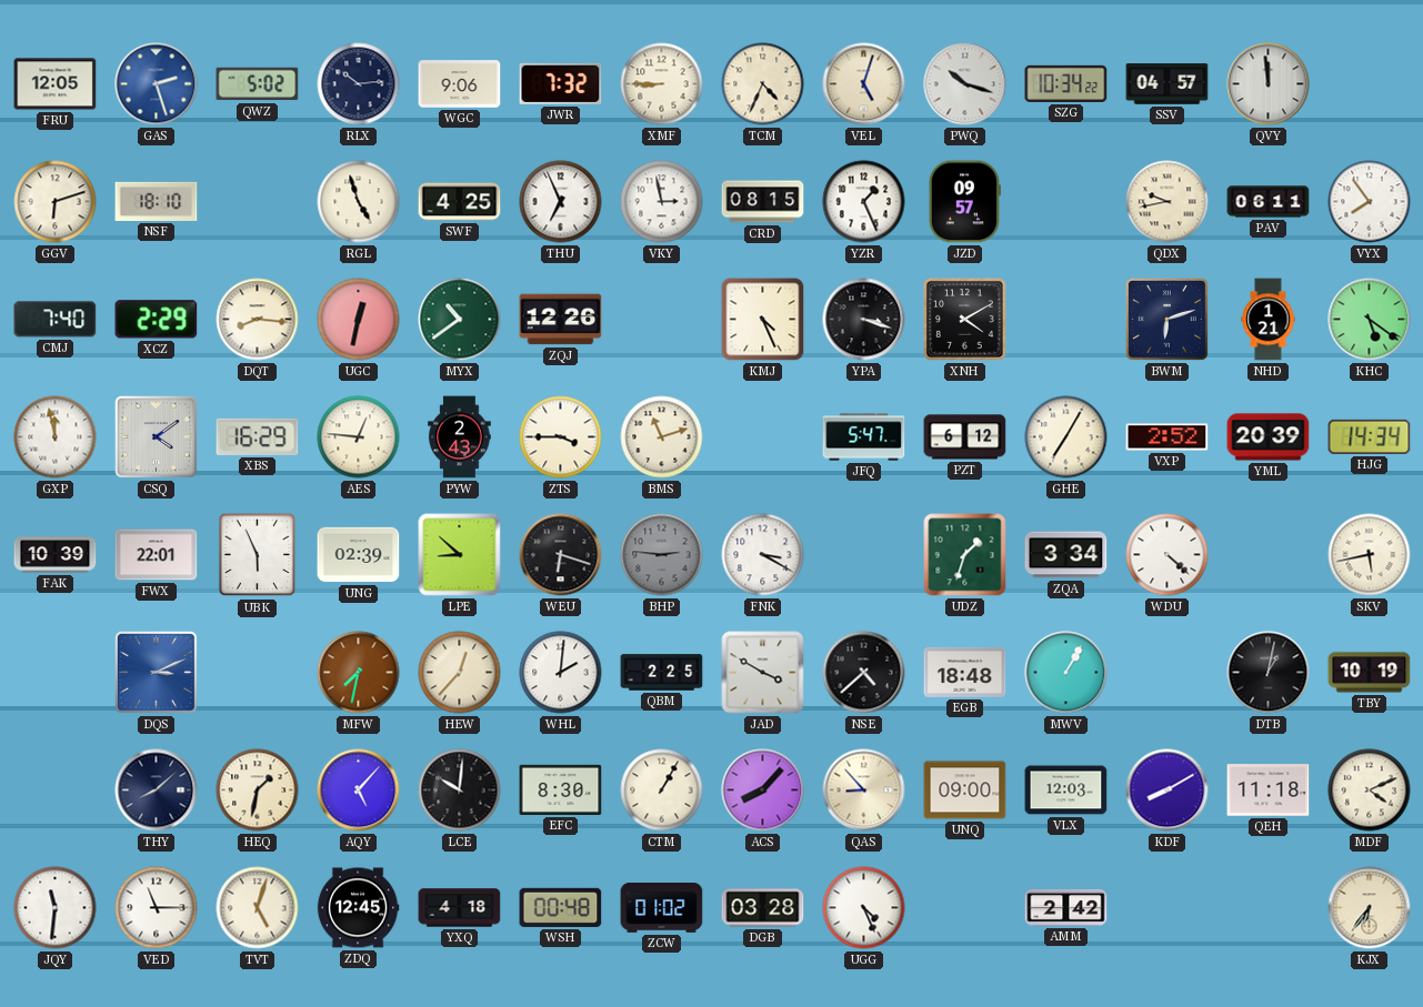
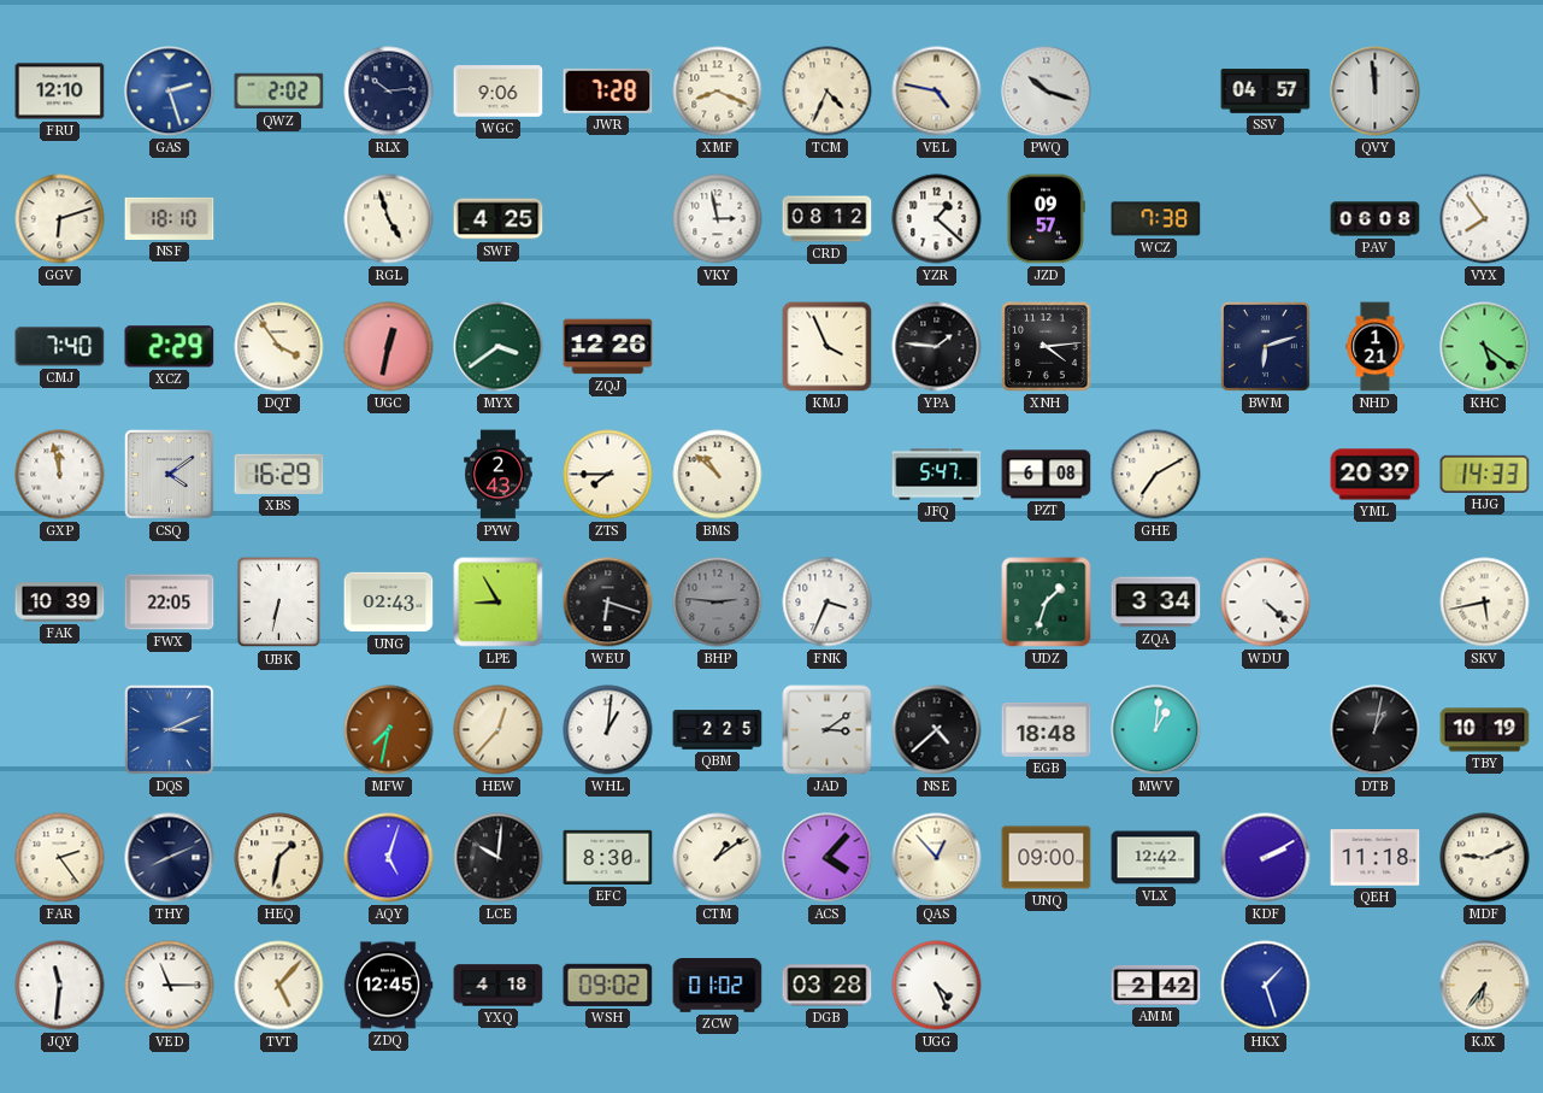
FRU: 12:05 -> 12:10
QWZ: 5:02 -> 2:02
JWR: 7:32 -> 7:28
XMF: 8:45 -> 8:19
VEL: 5:03 -> 4:47
SZG: 10:34 -> none
THU: 6:56 -> none
CRD: 08:15 -> 08:12
YZR: 1:26 -> 1:22
WCZ: none -> 7:38
QDX: 9:43 -> none
PAV: 06:11 -> 06:08
DQT: 8:16 -> 3:54
MYX: 10:39 -> 3:39
KMJ: 4:26 -> 3:56
YPA: 3:18 -> 1:46
XNH: 4:10 -> 4:14
AES: 12:46 -> none
ZTS: 3:45 -> 7:45
BMS: 11:12 -> 10:52
PZT: 6:12 -> 6:08
GHE: 7:05 -> 7:10
VXP: 2:52 -> none
HJG: 14:34 -> 14:33
FWX: 22:01 -> 22:05
UBK: 5:56 -> 6:32
UNG: 02:39 -> 02:43
LPE: 8:52 -> 8:55
FNK: 3:20 -> 3:34
WHL: 2:01 -> 1:01
JAD: 3:50 -> 3:09
MWV: 1:05 -> 1:01
FAR: none -> 2:24
THY: 8:08 -> 8:11
AQY: 5:07 -> 5:03
CTM: 1:05 -> 1:09
ACS: 8:07 -> 4:07
QAS: 8:53 -> 12:53
VLX: 12:03 -> 12:42
KDF: 8:10 -> 2:10
MDF: 4:11 -> 9:11
TVT: 5:03 -> 5:07
WSH: 00:48 -> 09:02
HKX: none -> 1:27
